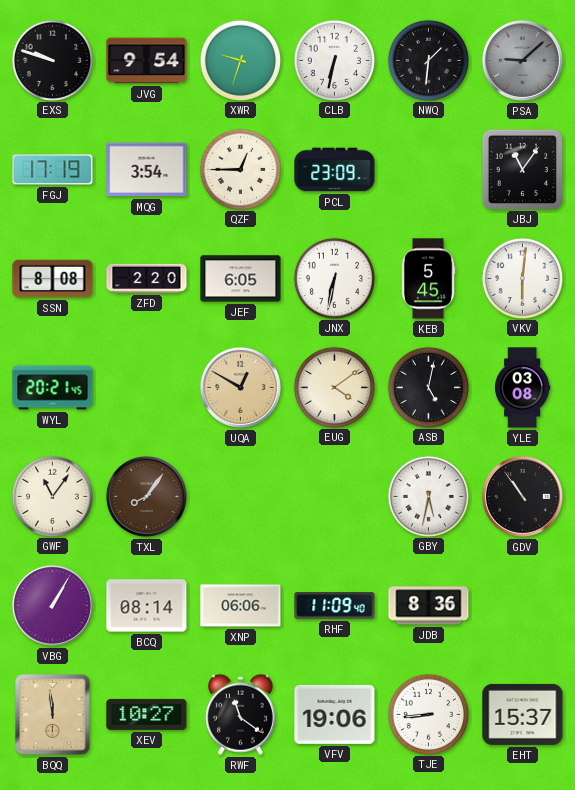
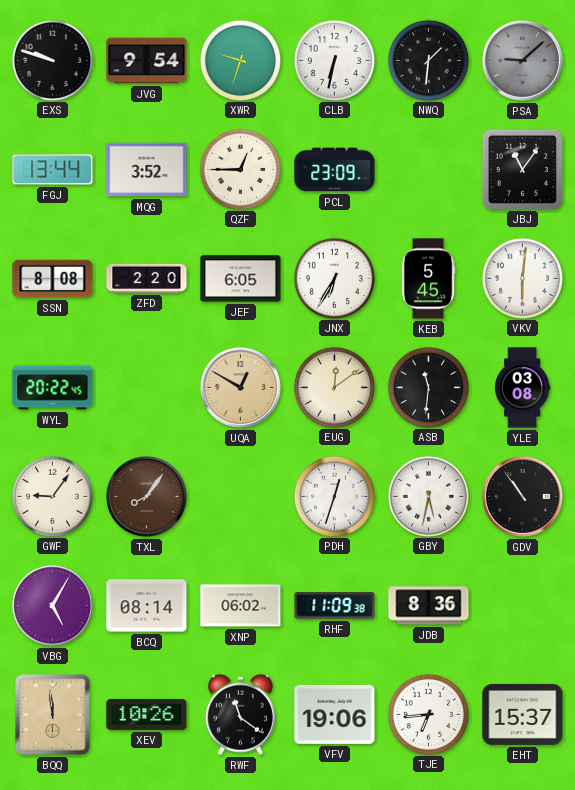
FGJ: 17:19 -> 13:44
MQG: 3:54 -> 3:52
JNX: 6:32 -> 6:35
WYL: 20:21 -> 20:22
EUG: 4:09 -> 12:09
ASB: 5:02 -> 11:31
GWF: 11:06 -> 9:06
PDH: none -> 12:33
VBG: 1:05 -> 5:05
XNP: 06:06 -> 06:02
RHF: 11:09:40 -> 11:09:38
XEV: 10:27 -> 10:26
TJE: 8:44 -> 6:44
